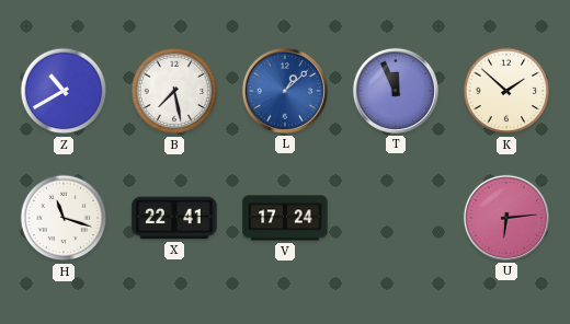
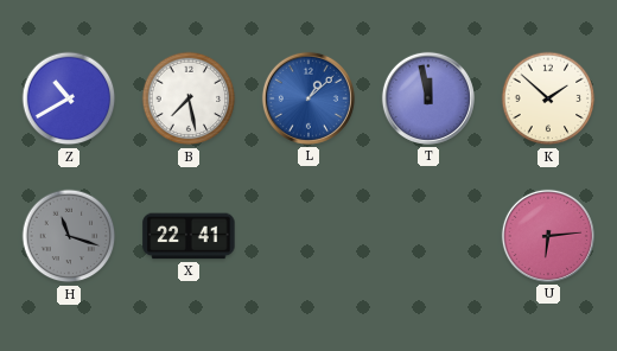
T: 11:56 -> 11:58
H dial: white -> grey
V: 17:24 -> none
